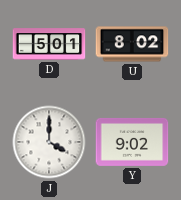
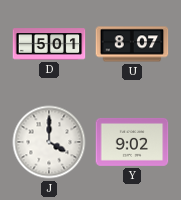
U: 8:02 -> 8:07
